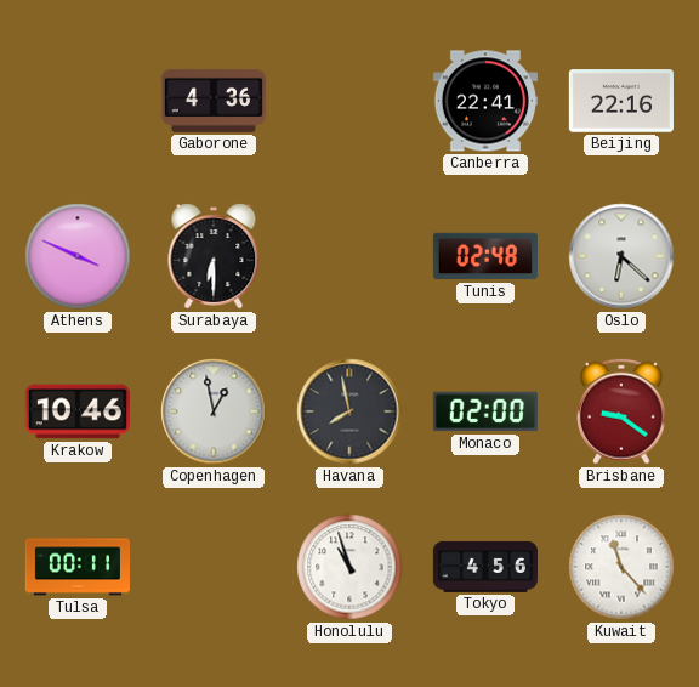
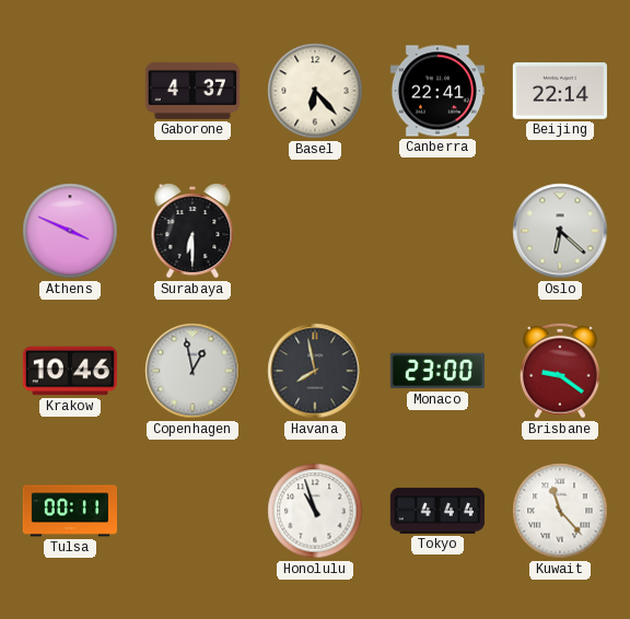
Gaborone: 4:36 -> 4:37
Basel: none -> 6:23
Beijing: 22:16 -> 22:14
Tunis: 02:48 -> none
Monaco: 02:00 -> 23:00
Tokyo: 4:56 -> 4:44
